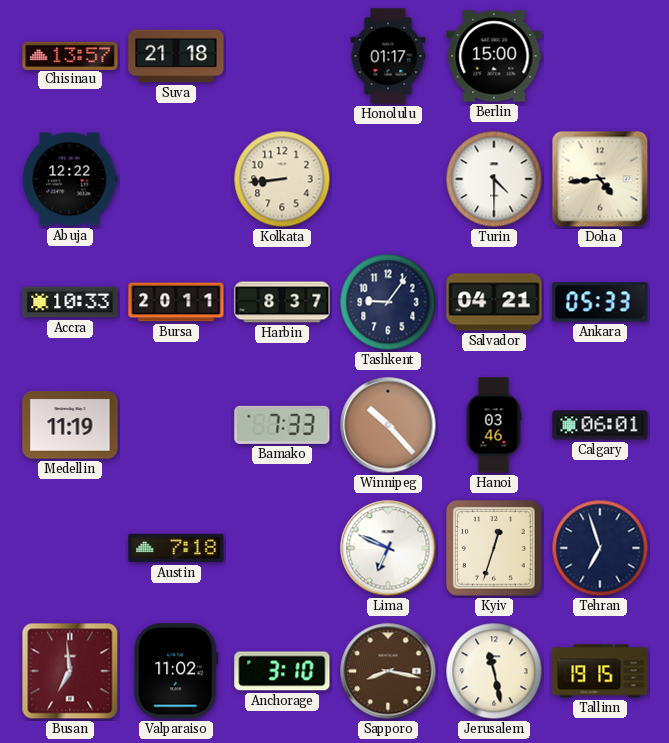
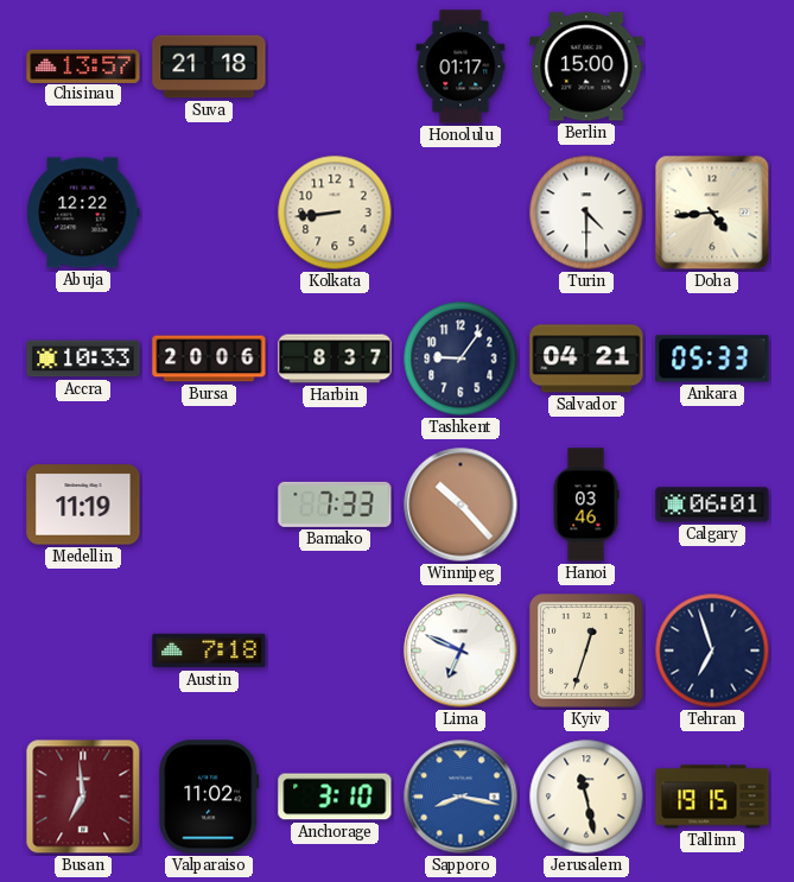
Bursa: 20:11 -> 20:06
Sapporo dial: brown -> blue
